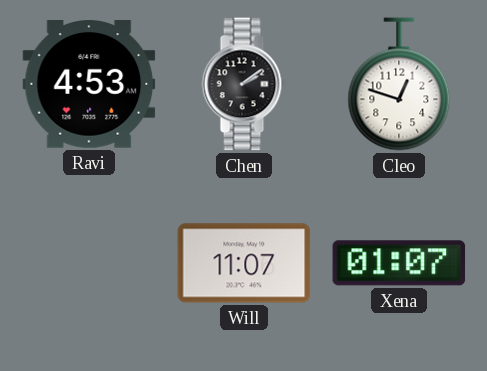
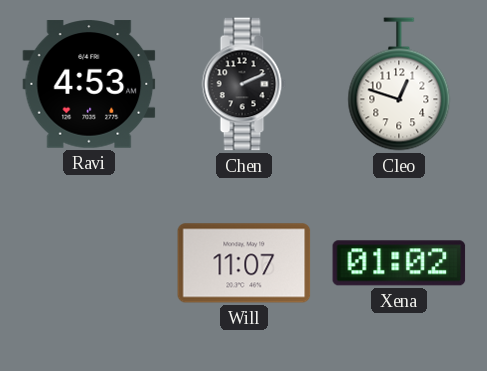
Chen: 2:09 -> 2:11
Xena: 01:07 -> 01:02
